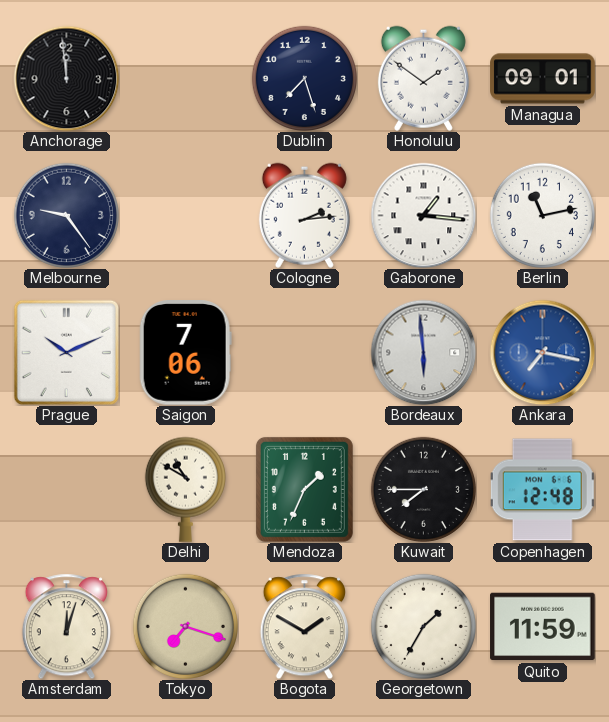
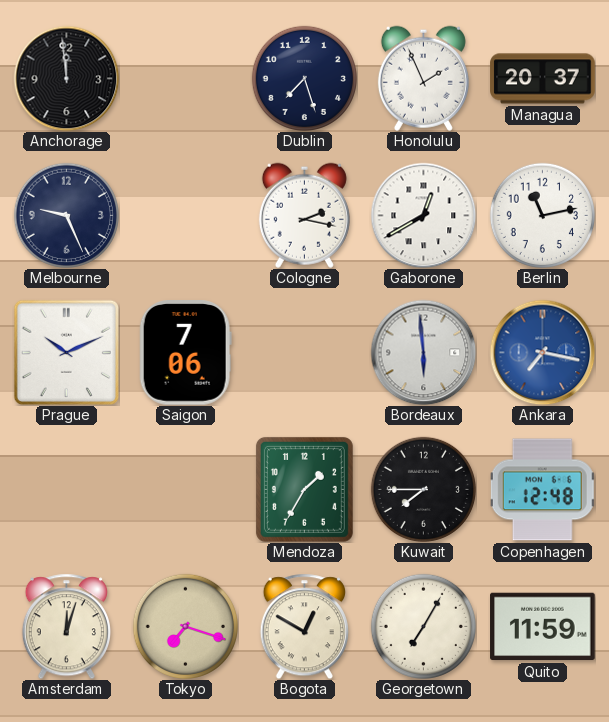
Honolulu: 1:51 -> 1:56
Managua: 09:01 -> 20:37
Melbourne: 9:24 -> 9:26
Cologne: 2:14 -> 2:17
Gaborone: 1:16 -> 12:40
Delhi: 10:50 -> none
Mendoza: 1:34 -> 1:35
Bogota: 1:50 -> 12:50
Georgetown: 1:35 -> 7:05
